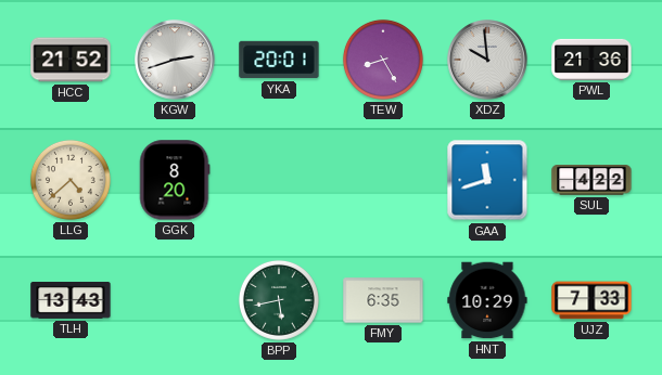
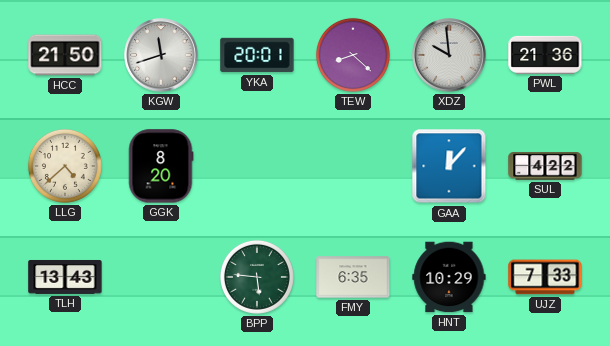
HCC: 21:52 -> 21:50
KGW: 2:42 -> 11:42
TEW: 8:25 -> 8:22
GAA: 11:42 -> 12:07
BPP: 5:43 -> 5:46
